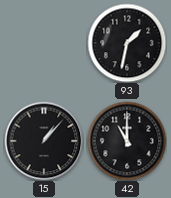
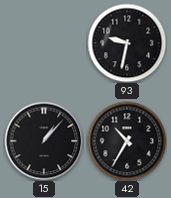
93: 1:32 -> 9:32
42: 11:00 -> 10:35
